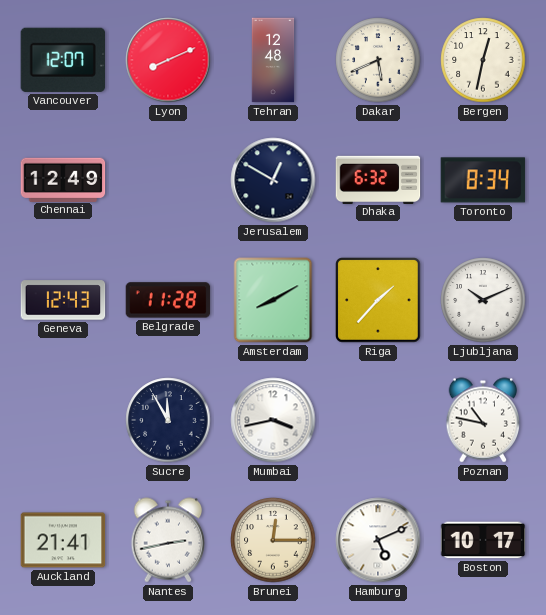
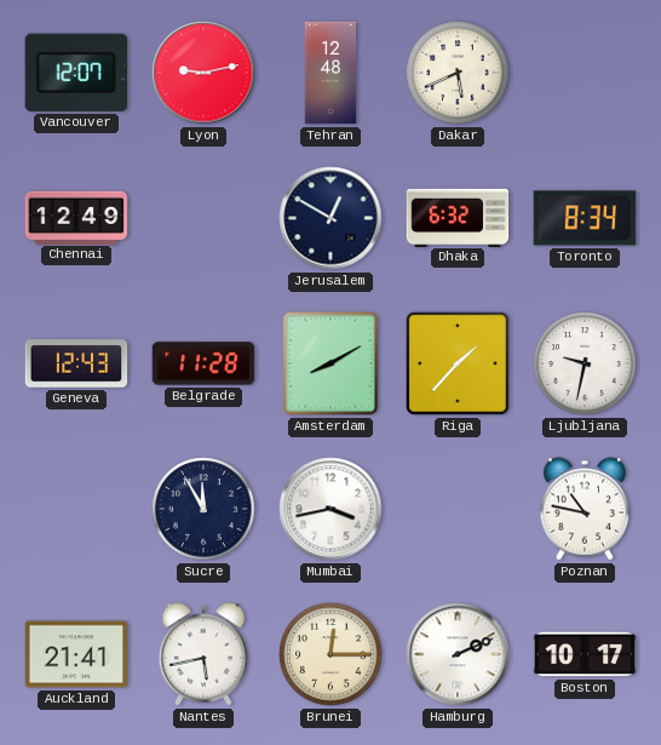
Lyon: 8:11 -> 9:13
Bergen: 12:32 -> none
Ljubljana: 10:11 -> 9:32
Nantes: 2:43 -> 5:43
Hamburg: 5:11 -> 2:11
